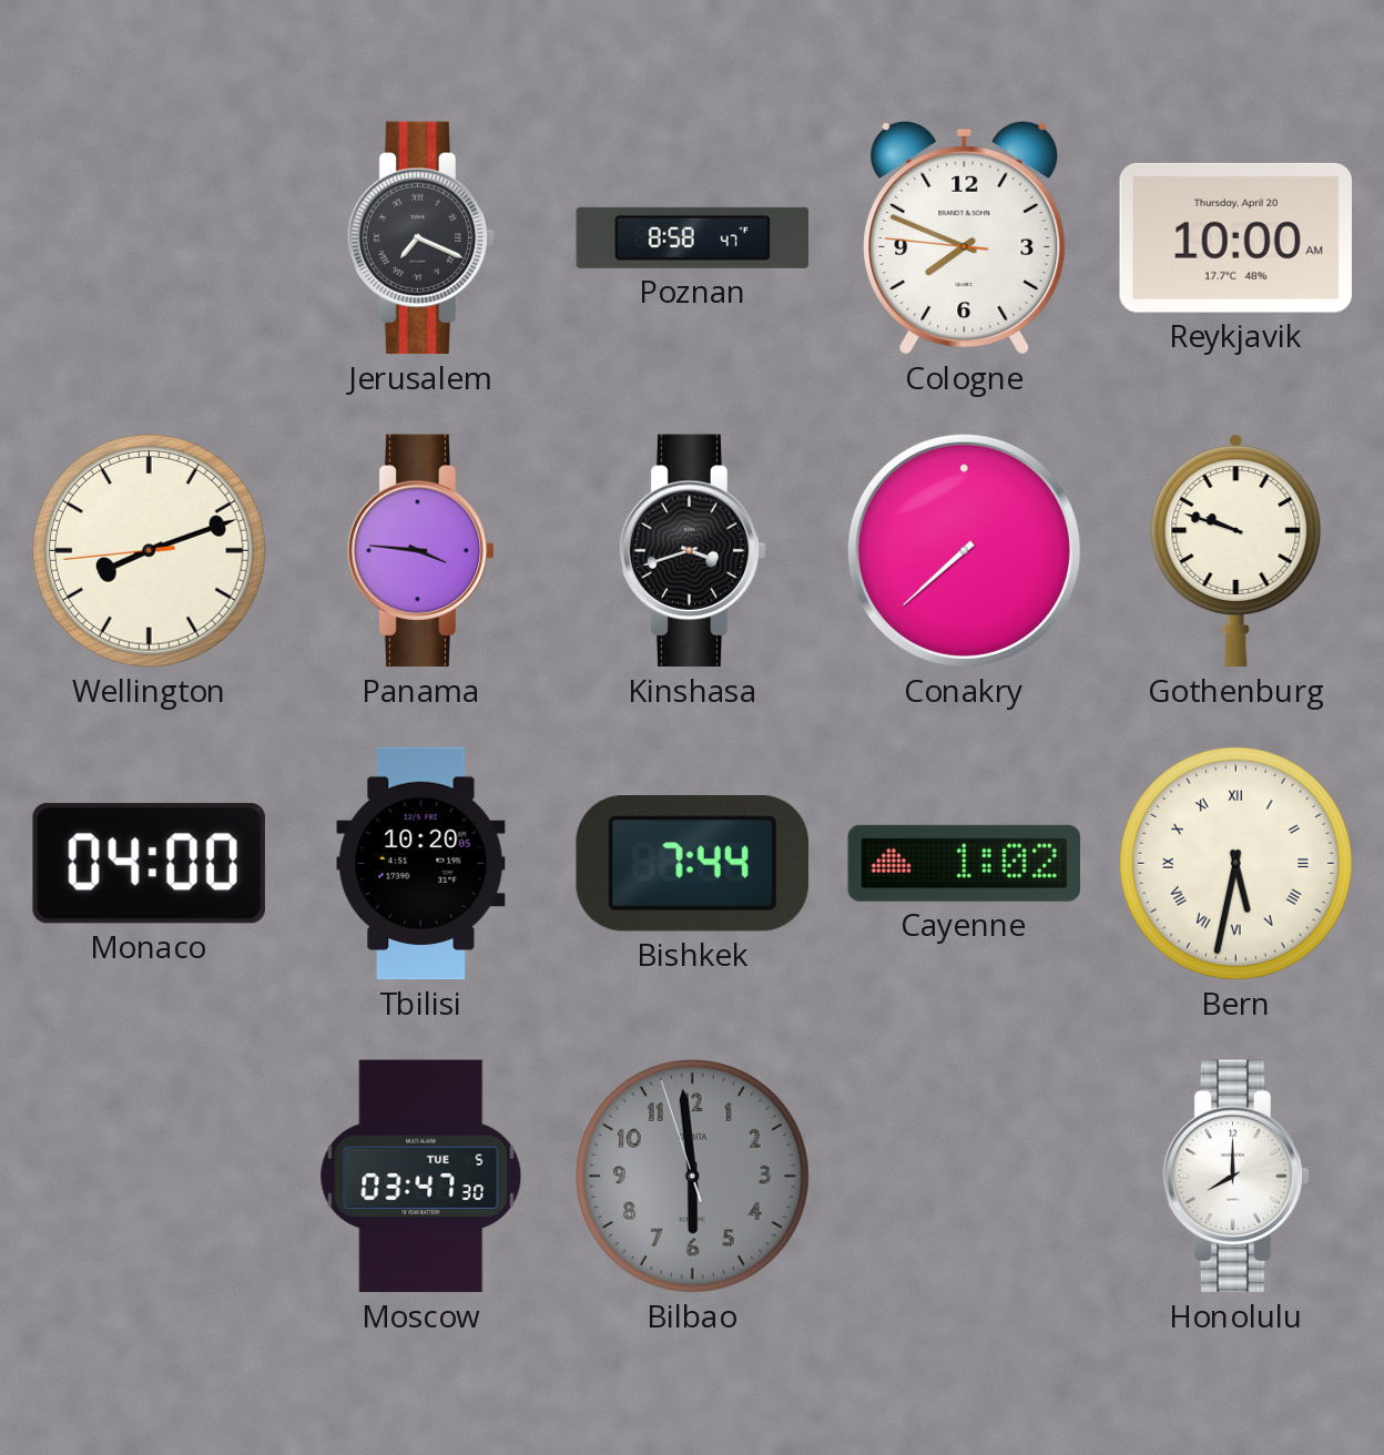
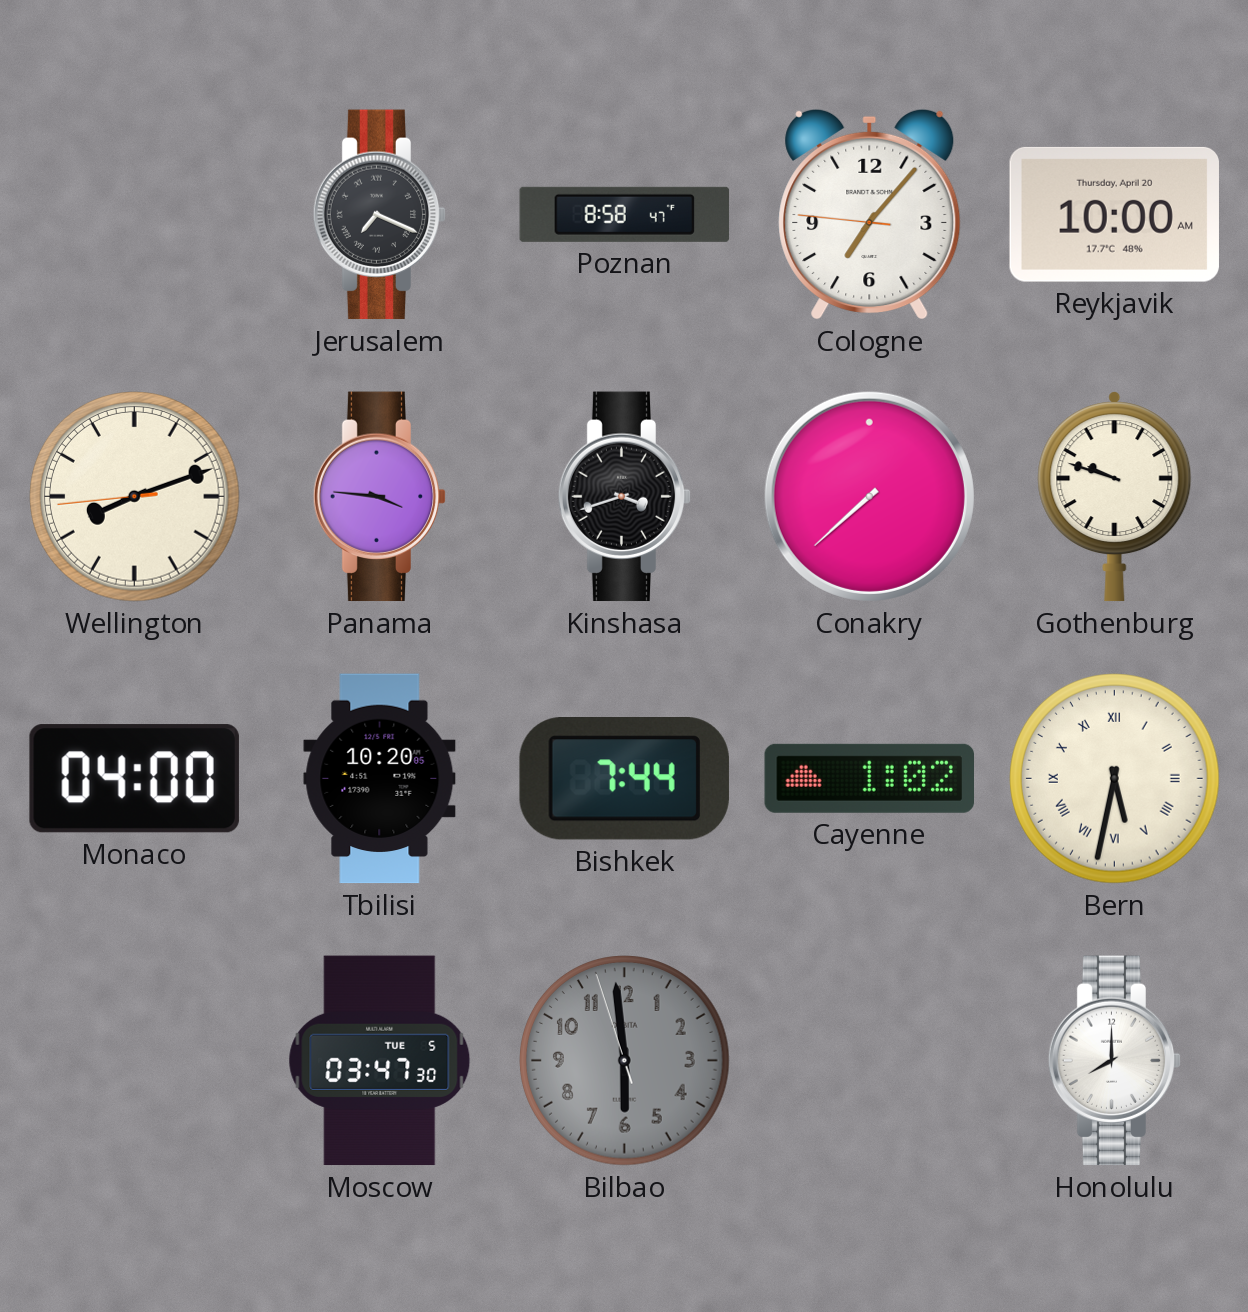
Cologne: 7:48 -> 7:06
